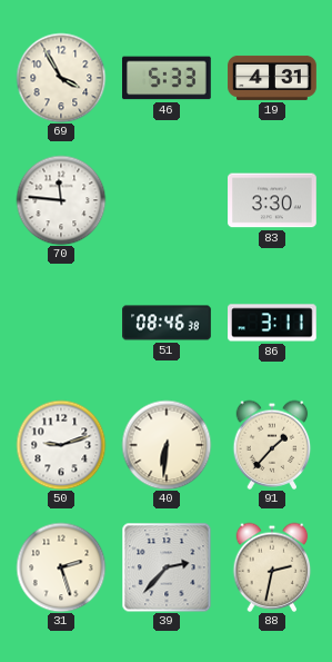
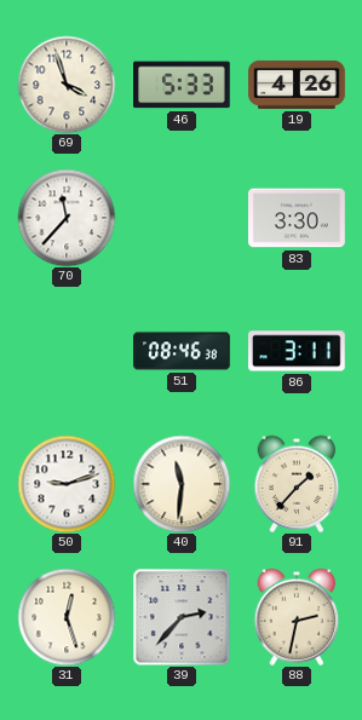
69: 3:55 -> 3:57
19: 4:31 -> 4:26
70: 11:46 -> 11:37
40: 6:31 -> 11:31
31: 2:27 -> 12:27
